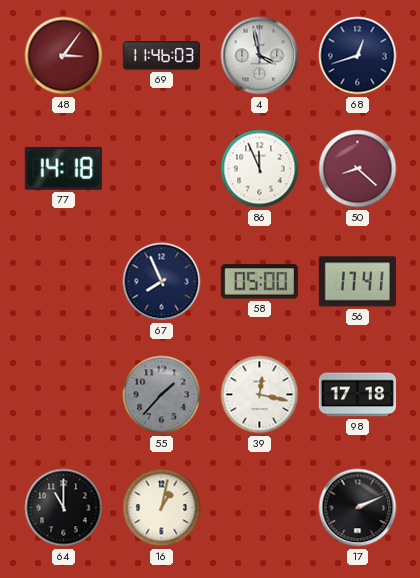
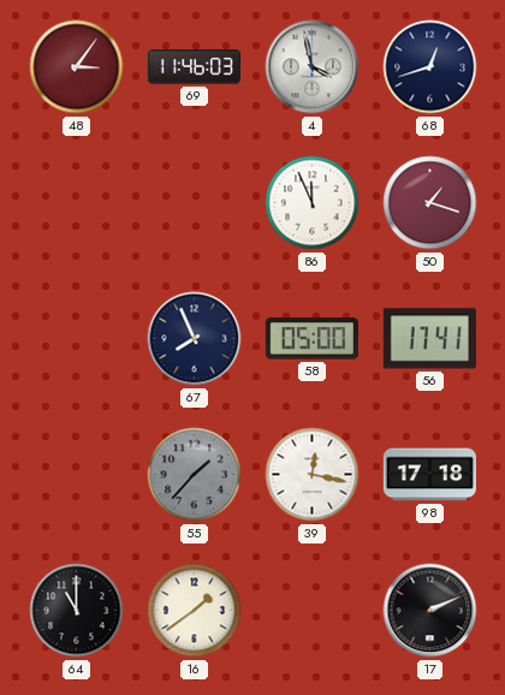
77: 14:18 -> none
50: 8:22 -> 1:18
16: 1:02 -> 1:39
